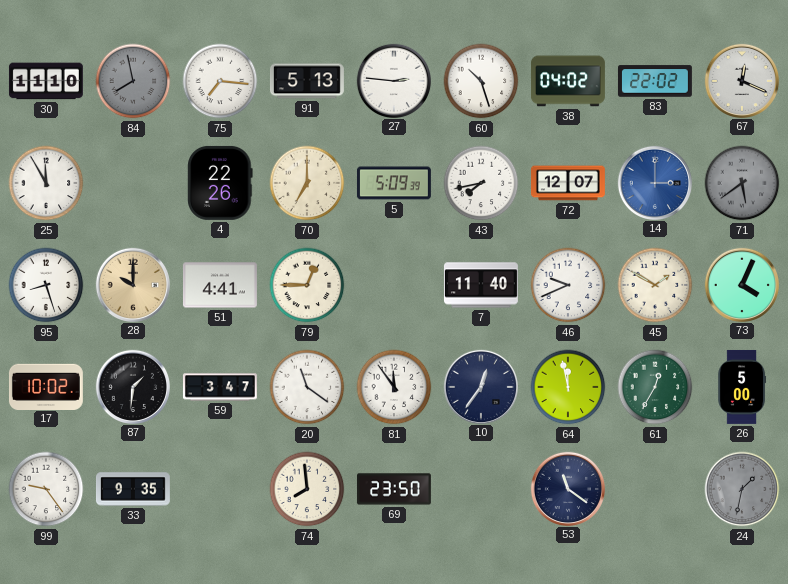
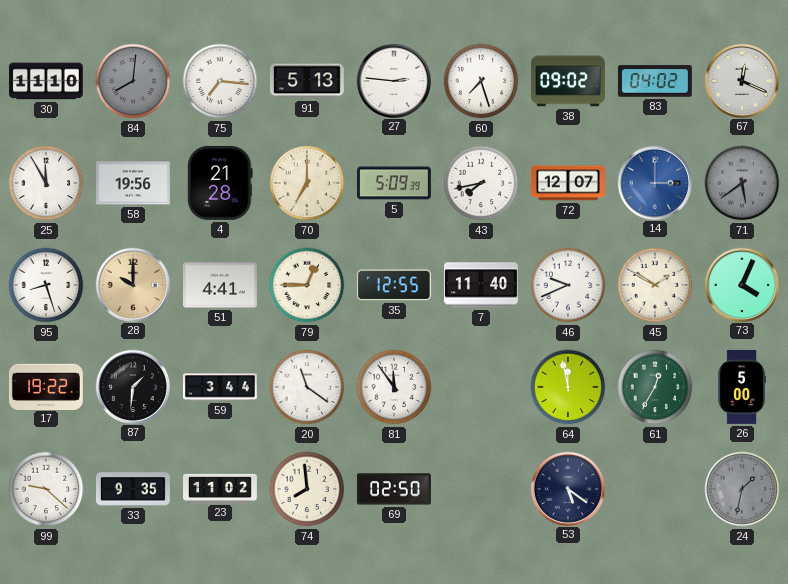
84: 7:58 -> 8:01
60: 10:27 -> 7:27
38: 04:02 -> 09:02
83: 22:02 -> 04:02
58: none -> 19:56
4: 22:26 -> 21:28
35: none -> 12:55
17: 10:02 -> 19:22
59: 3:47 -> 3:44
10: 12:36 -> none
99: 9:24 -> 9:22
23: none -> 11:02
69: 23:50 -> 02:50
53: 11:21 -> 5:21
